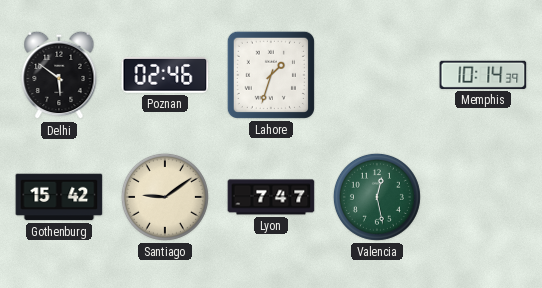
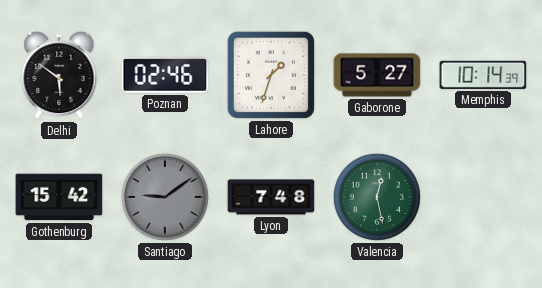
Gaborone: none -> 5:27
Santiago dial: cream -> grey
Lyon: 7:47 -> 7:48
